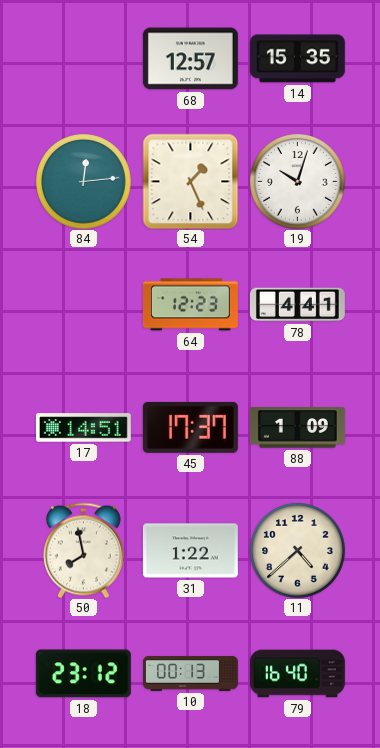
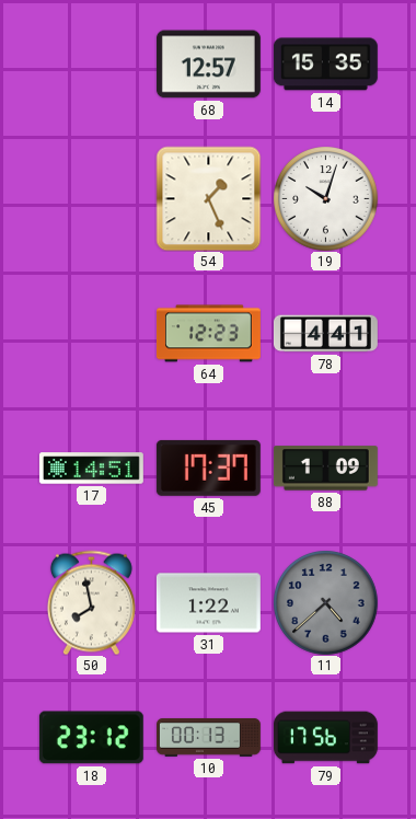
84: 12:14 -> none
11 dial: cream -> grey
79: 16:40 -> 17:56
